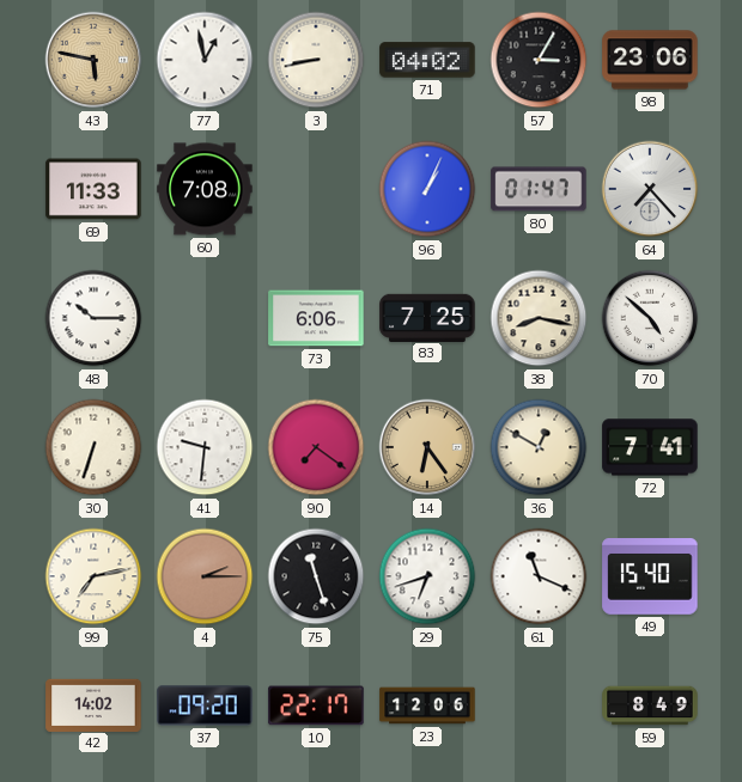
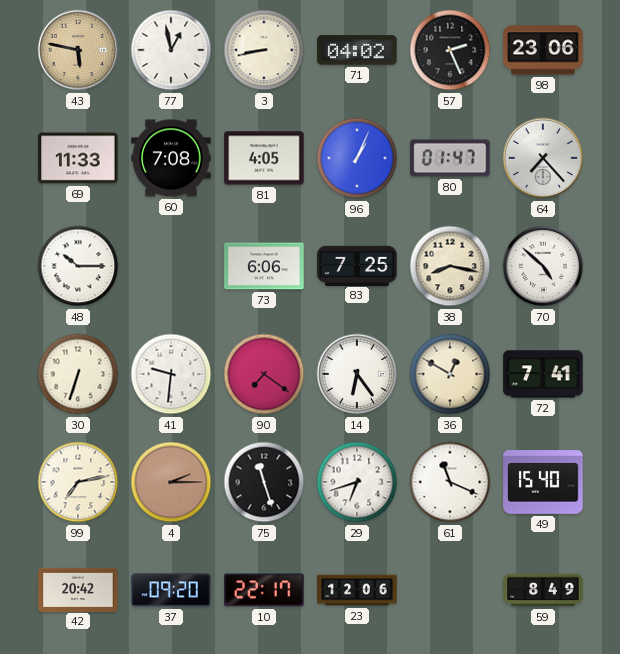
57: 3:05 -> 2:26
81: none -> 4:05
14 dial: champagne -> white
42: 14:02 -> 20:42
